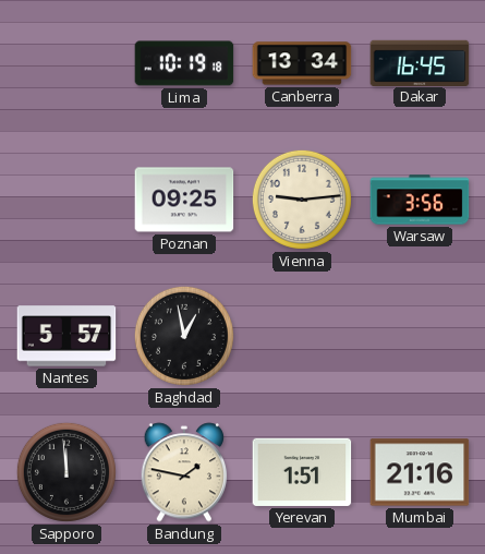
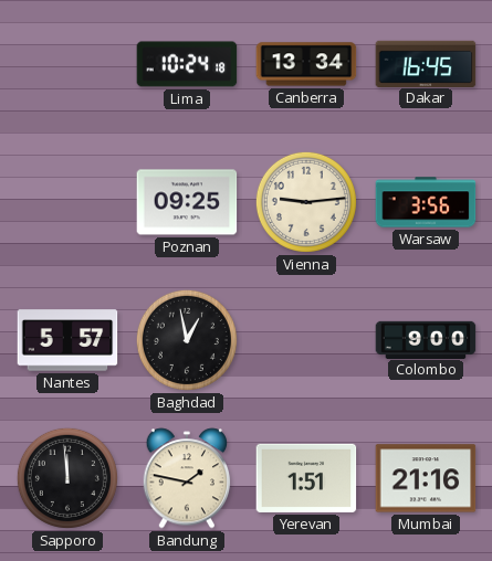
Lima: 10:19 -> 10:24
Colombo: none -> 9:00
